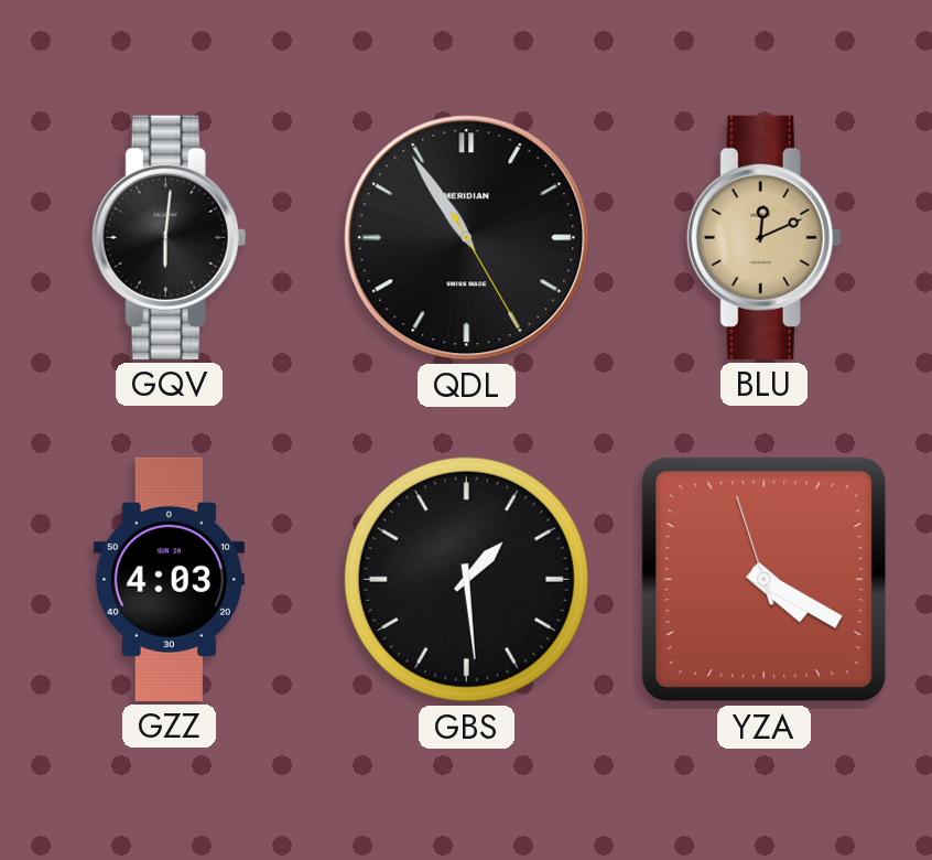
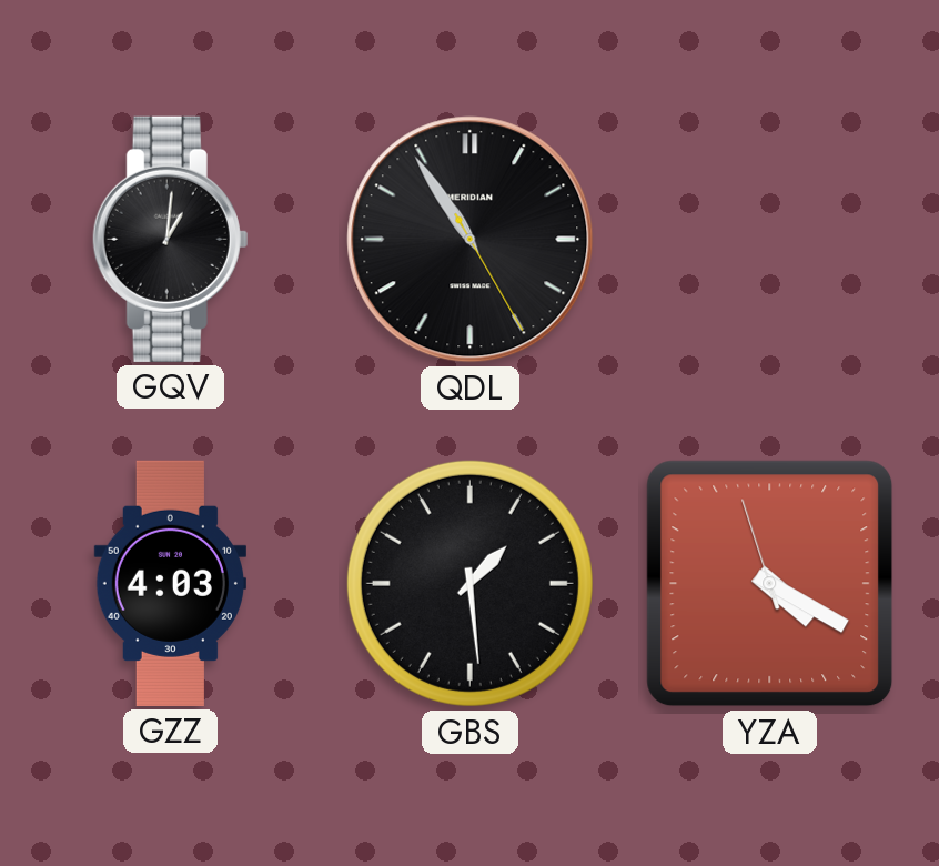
GQV: 6:01 -> 1:01
BLU: 12:11 -> none
